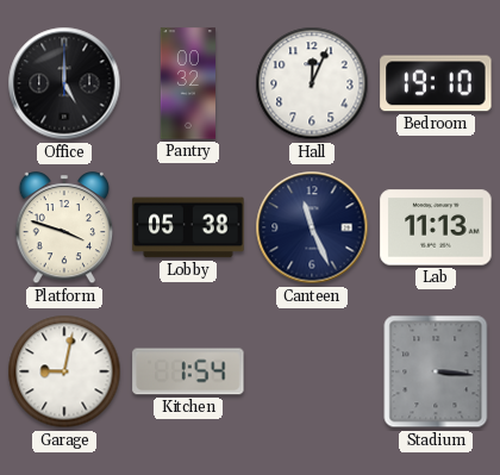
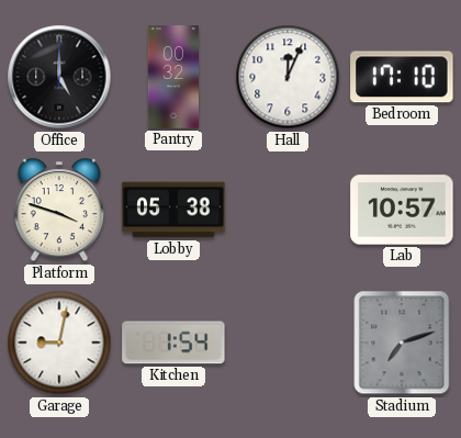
Bedroom: 19:10 -> 17:10
Canteen: 11:26 -> none
Lab: 11:13 -> 10:57
Stadium: 3:16 -> 7:12
